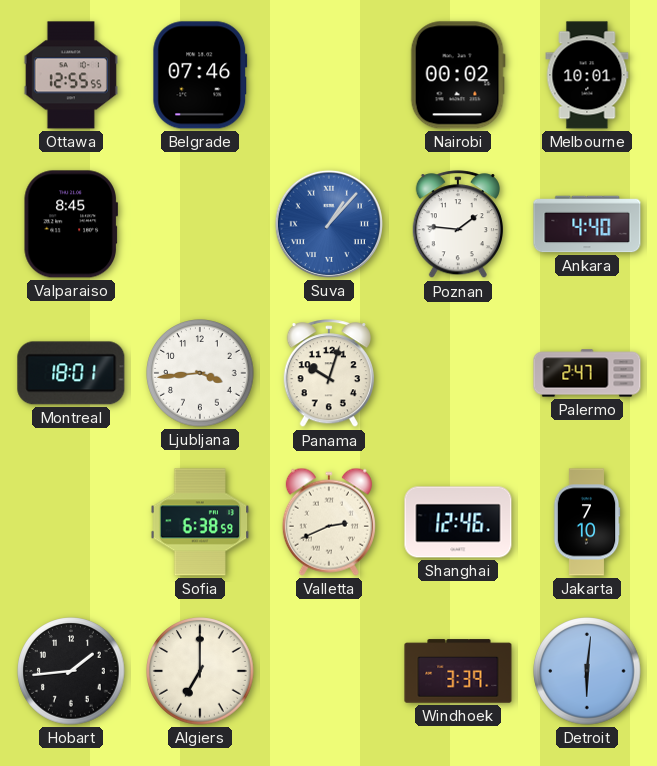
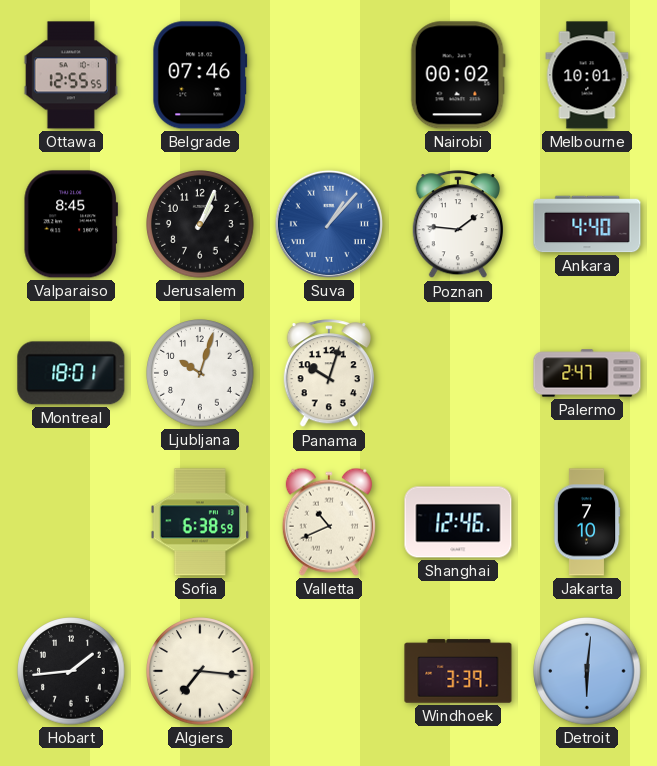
Jerusalem: none -> 1:04
Ljubljana: 3:44 -> 10:03
Valletta: 2:41 -> 10:41
Algiers: 7:00 -> 7:16
